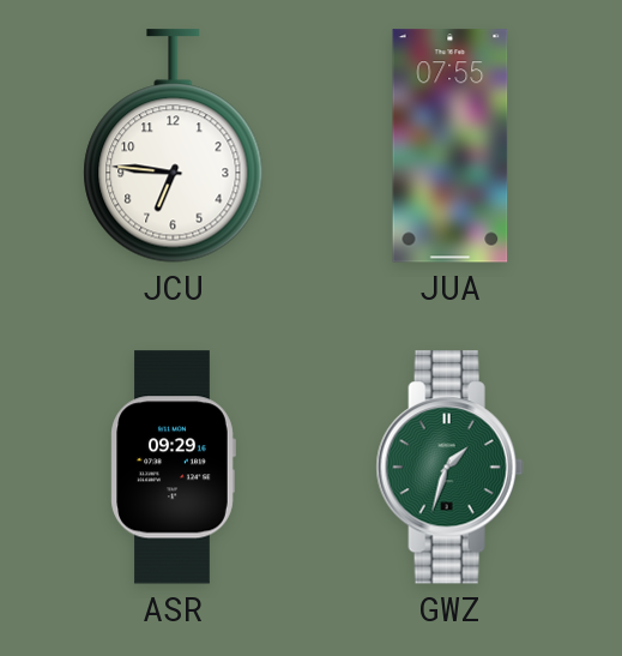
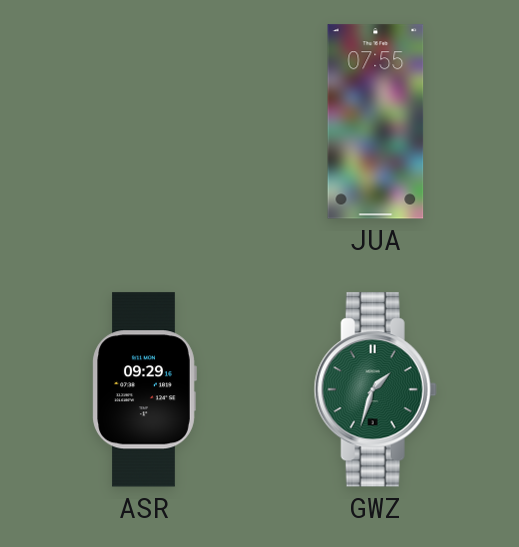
JCU: 6:46 -> none
